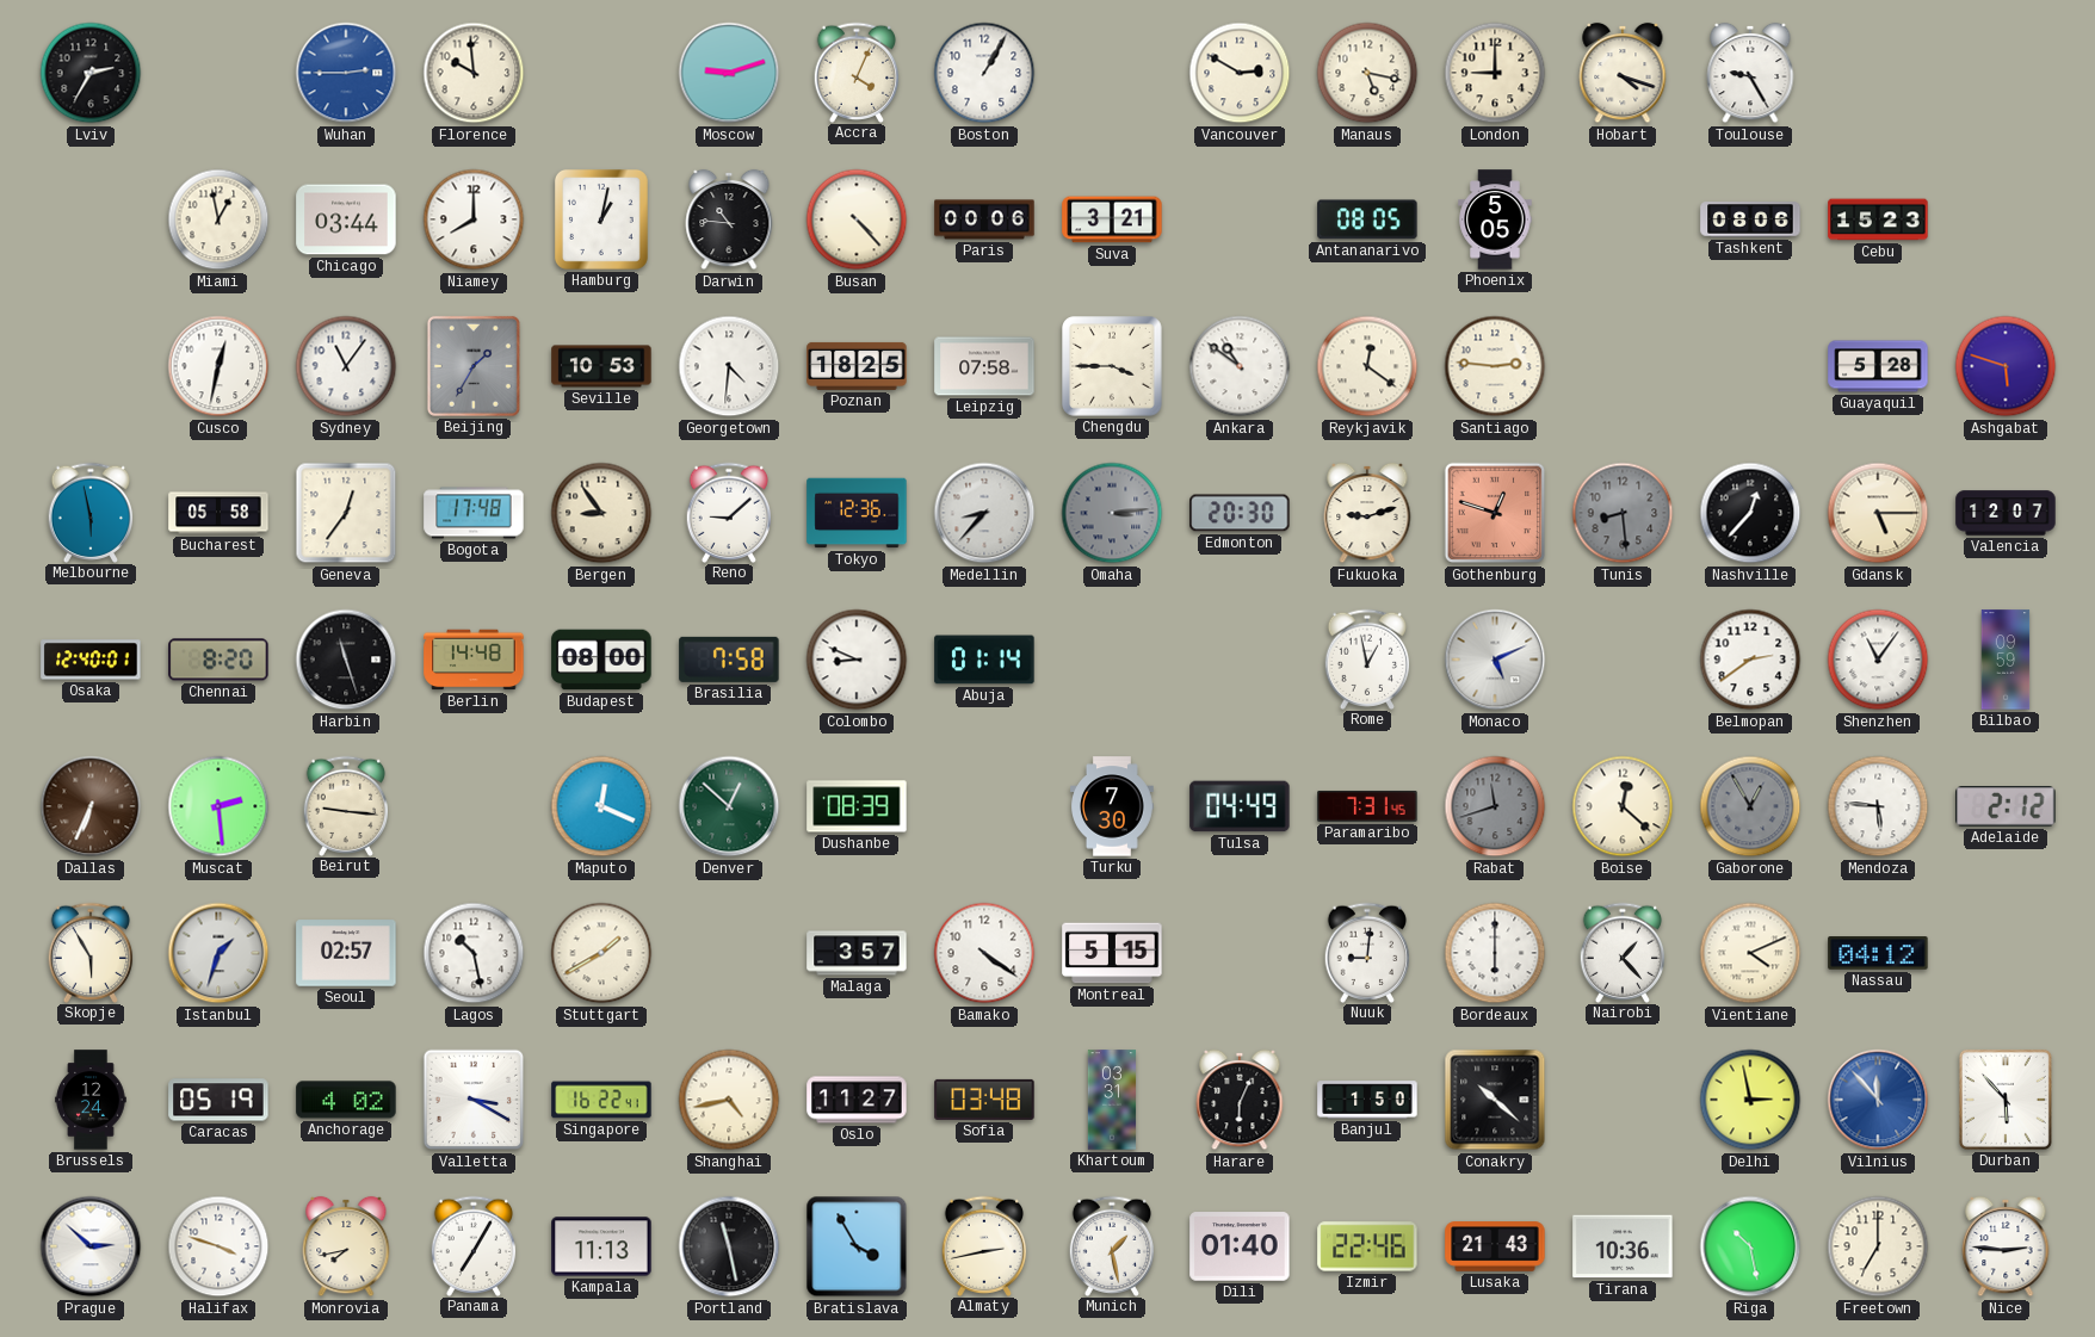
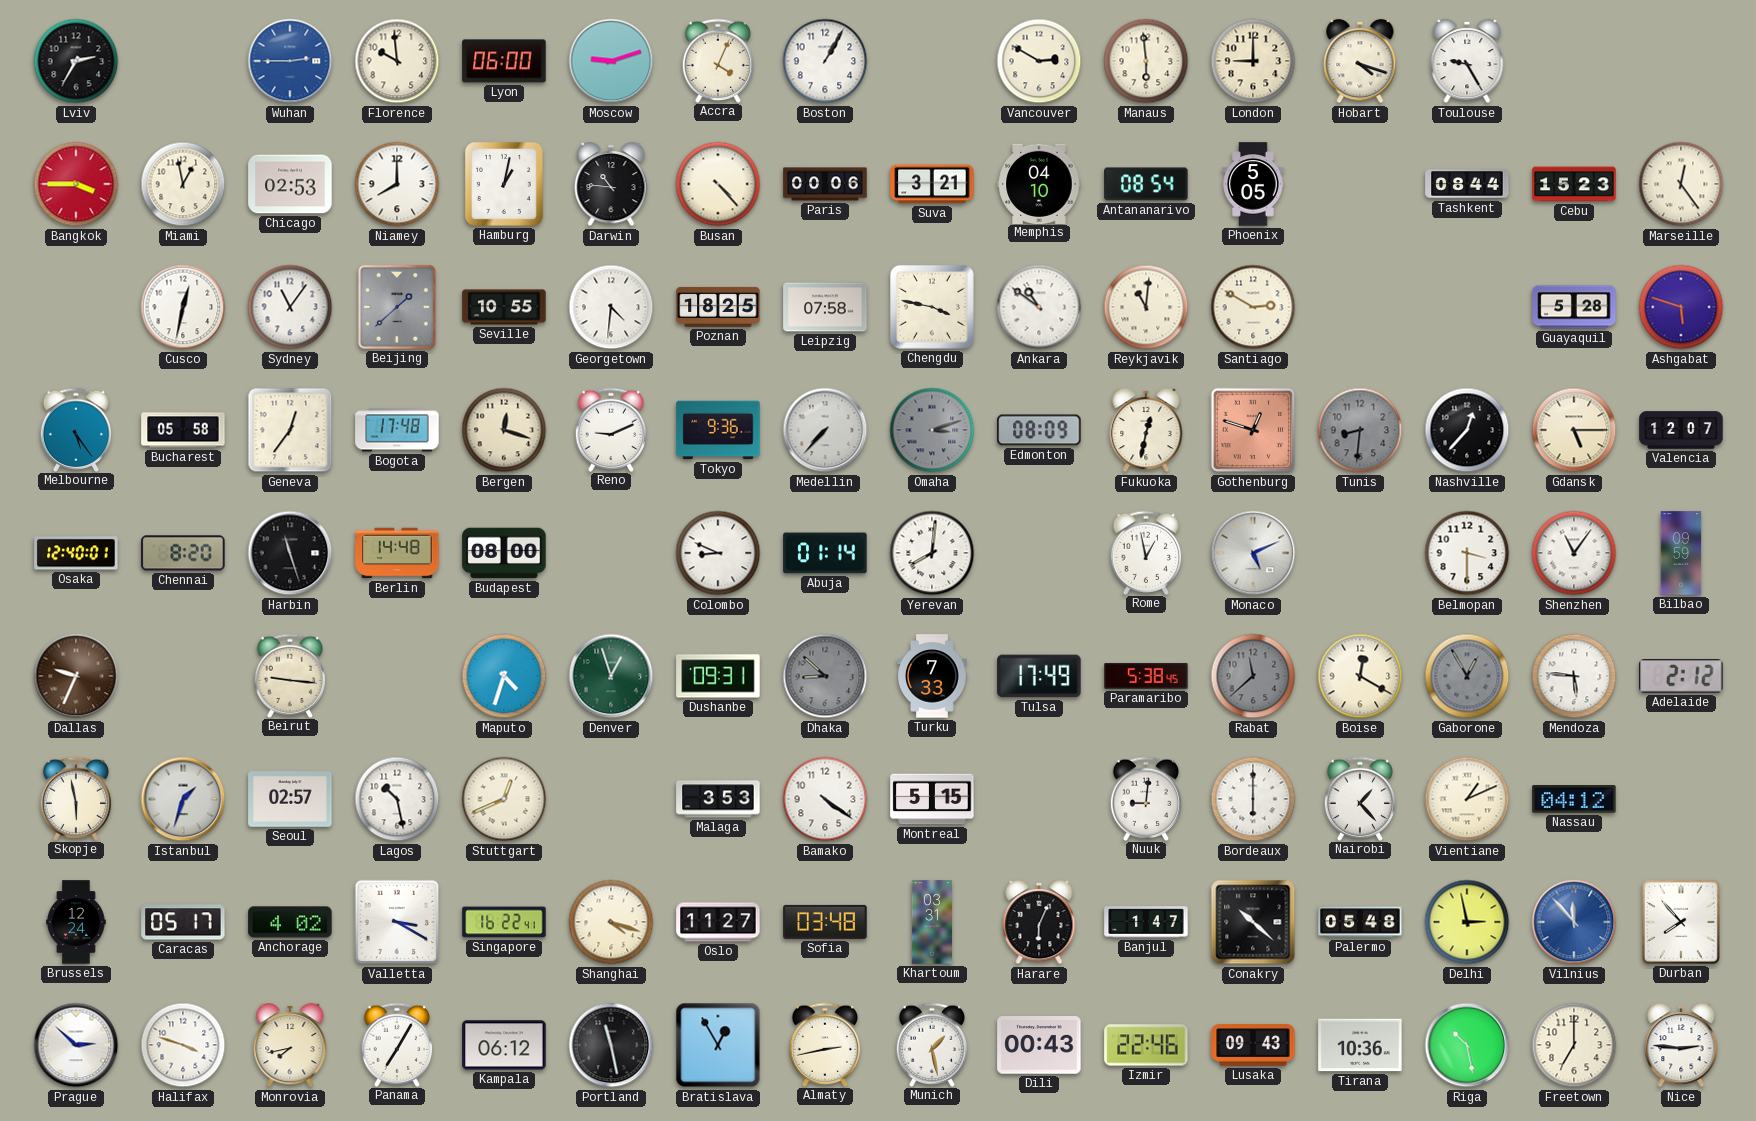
Lyon: none -> 06:00
Manaus: 5:17 -> 5:59
Bangkok: none -> 3:45
Chicago: 03:44 -> 02:53
Memphis: none -> 04:10
Antananarivo: 08:05 -> 08:54
Tashkent: 08:06 -> 08:44
Marseille: none -> 12:24
Beijing: 1:35 -> 1:38
Seville: 10:53 -> 10:55
Chengdu: 3:45 -> 3:47
Reykjavik: 12:21 -> 11:01
Santiago: 2:46 -> 2:50
Melbourne: 5:58 -> 5:24
Bergen: 8:54 -> 12:18
Reno: 9:08 -> 9:11
Tokyo: 12:36 -> 9:36
Medellin: 8:37 -> 7:37
Omaha: 3:14 -> 3:12
Edmonton: 20:30 -> 08:09
Fukuoka: 9:12 -> 12:32
Tunis: 8:29 -> 8:31
Brasilia: 7:58 -> none
Yerevan: none -> 8:01
Belmopan: 2:39 -> 3:30
Dallas: 6:34 -> 9:34
Muscat: 2:29 -> none
Maputo: 12:19 -> 4:33
Denver: 12:52 -> 12:57
Dushanbe: 08:39 -> 09:31
Dhaka: none -> 8:52
Turku: 7:30 -> 7:33
Tulsa: 04:49 -> 17:49
Paramaribo: 7:31 -> 5:38
Rabat: 11:42 -> 11:38
Boise: 12:22 -> 12:20
Skopje: 5:55 -> 5:58
Stuttgart: 1:40 -> 12:41
Malaga: 3:57 -> 3:53
Vientiane: 4:11 -> 1:11
Caracas: 05:19 -> 05:17
Shanghai: 4:43 -> 4:18
Banjul: 1:50 -> 1:47
Palermo: none -> 05:48
Durban: 5:53 -> 7:53
Kampala: 11:13 -> 06:12
Bratislava: 3:55 -> 12:55
Dili: 01:40 -> 00:43
Lusaka: 21:43 -> 09:43
